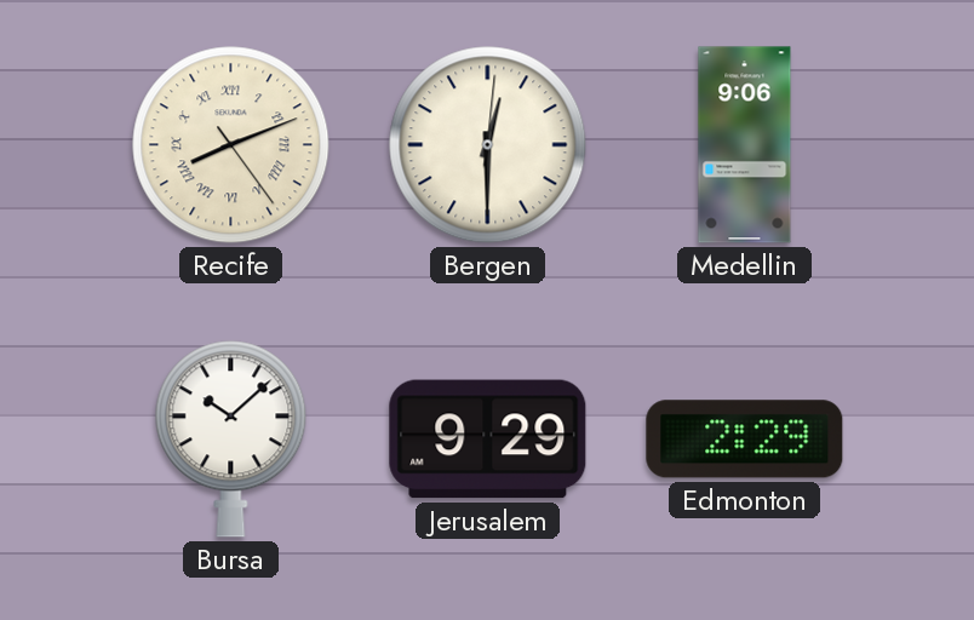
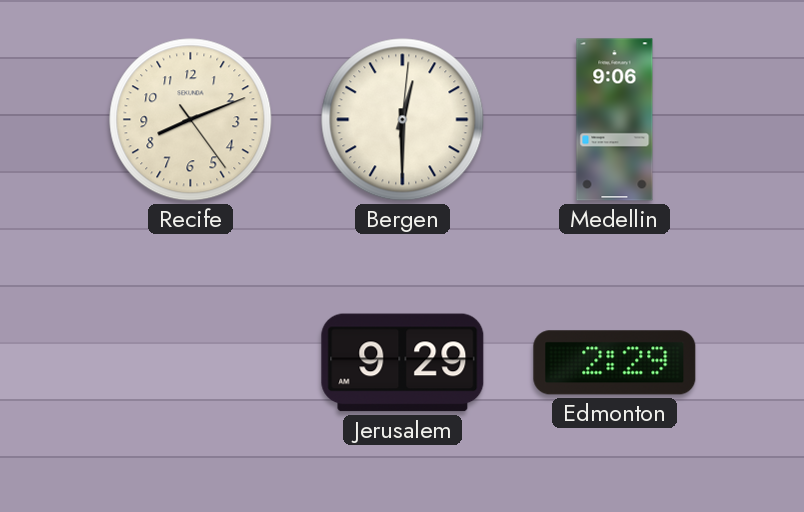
Recife numerals: Roman -> Arabic
Bursa: 10:08 -> none
